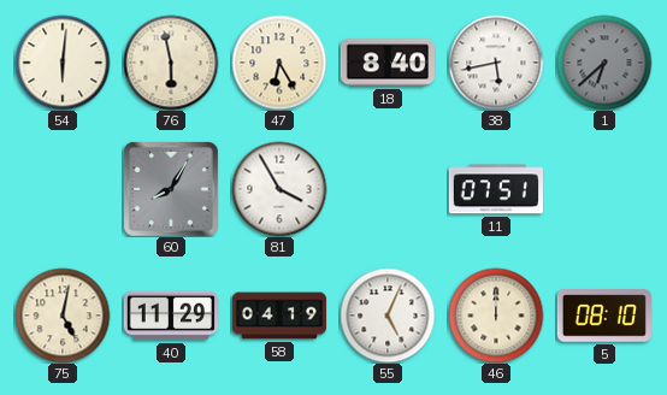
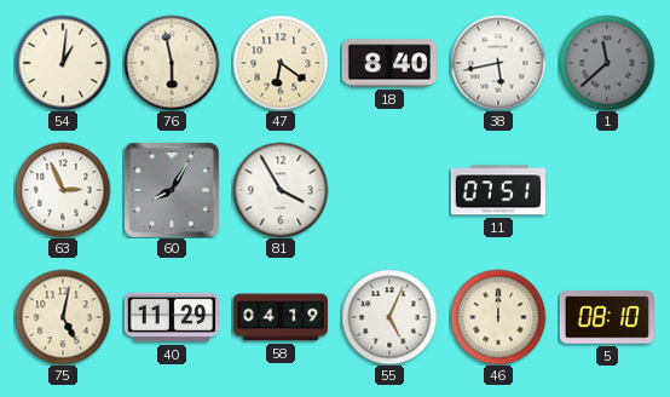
54: 6:01 -> 1:01
47: 6:25 -> 6:21
1: 6:38 -> 11:38
63: none -> 2:56
